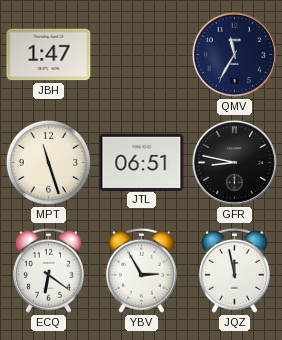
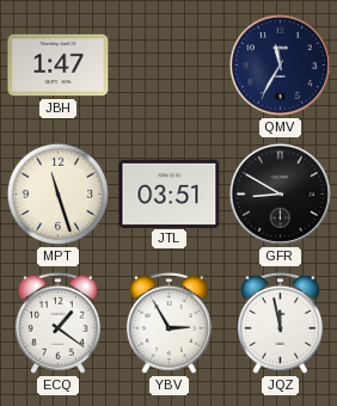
JTL: 06:51 -> 03:51
GFR: 8:47 -> 8:50
ECQ: 6:21 -> 1:21
